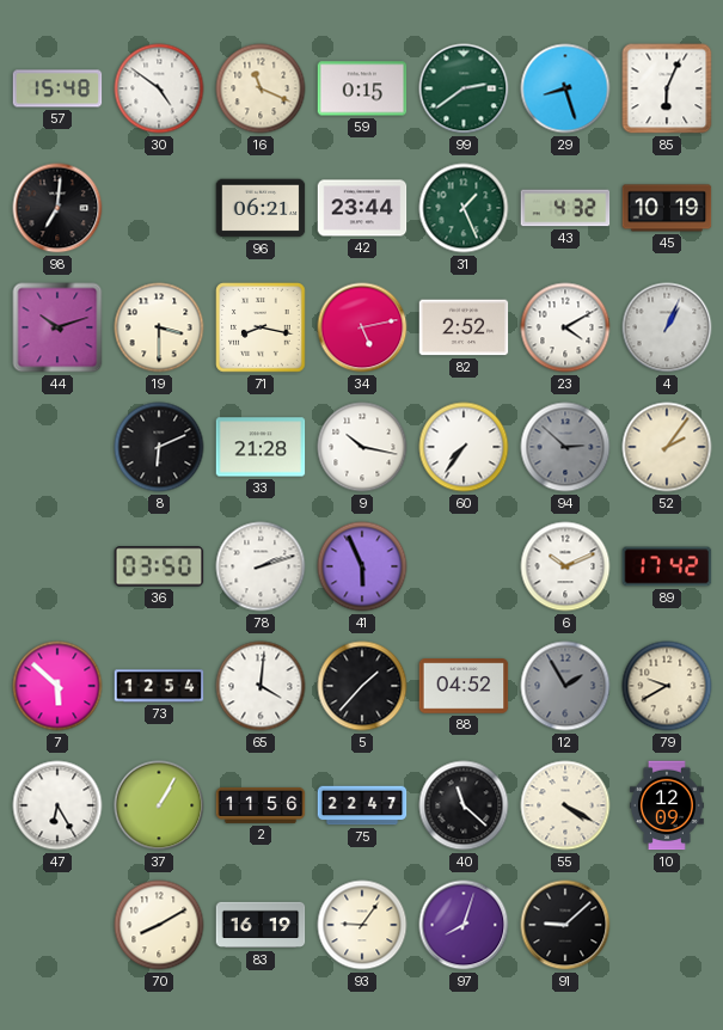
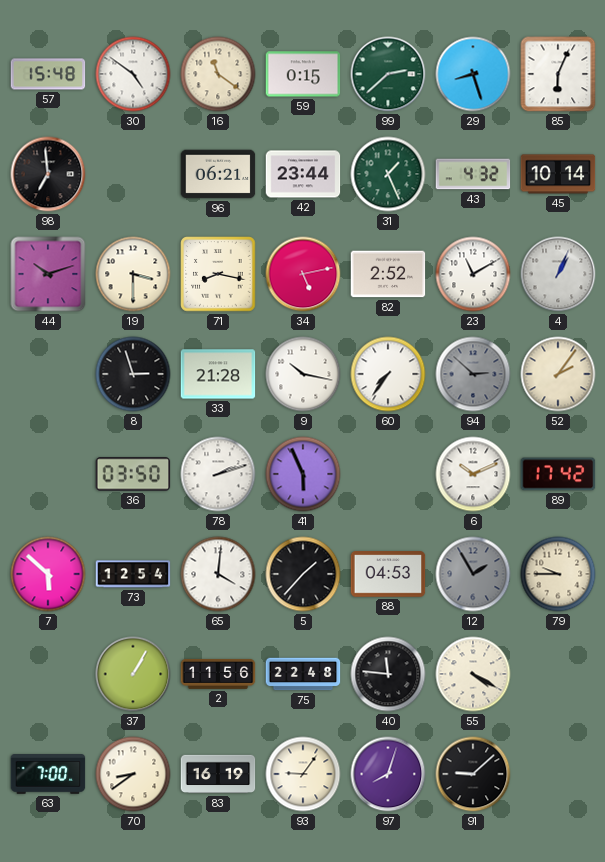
16: 11:19 -> 11:21
99: 2:39 -> 2:38
98: 7:01 -> 6:59
45: 10:19 -> 10:14
23: 4:10 -> 11:10
8: 6:11 -> 2:57
88: 04:52 -> 04:53
79: 9:40 -> 9:45
47: 6:25 -> none
75: 22:47 -> 22:48
40: 11:22 -> 11:46
10: 12:09 -> none
63: none -> 7:00
70: 8:10 -> 8:39
